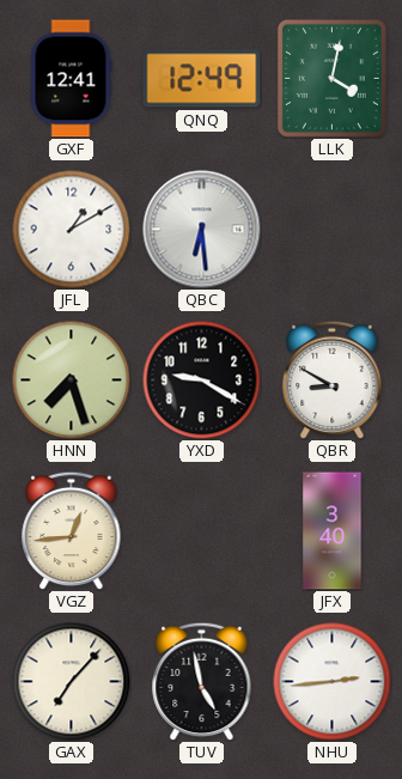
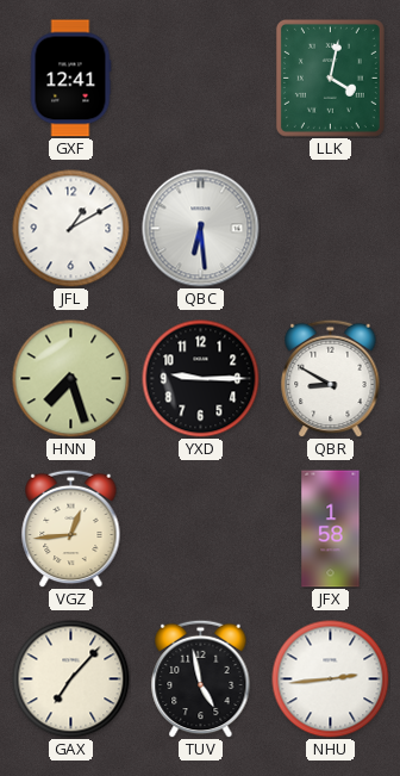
QNQ: 12:49 -> none
YXD: 9:20 -> 9:15
JFX: 3:40 -> 1:58
